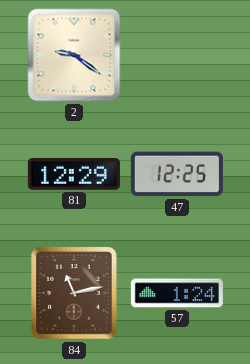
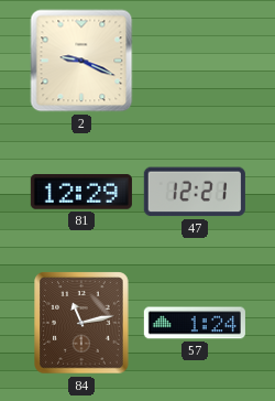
2: 9:21 -> 9:19
47: 12:25 -> 12:21
